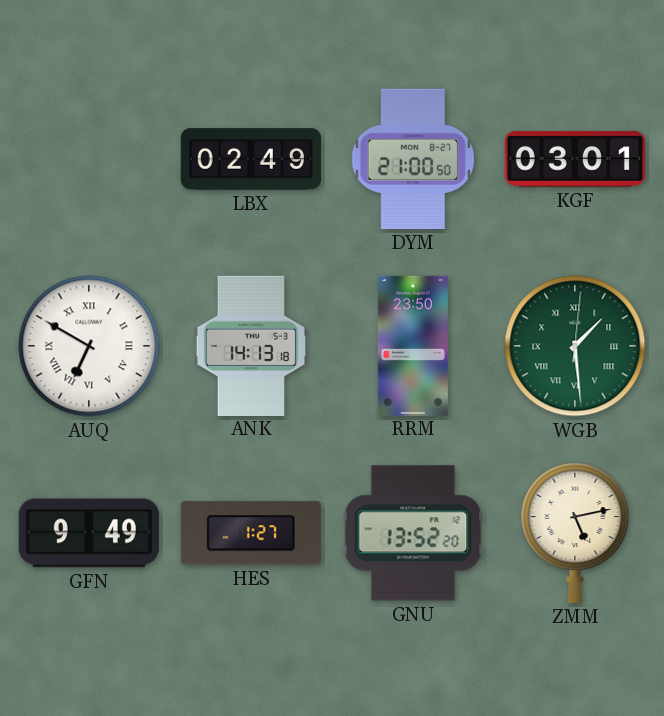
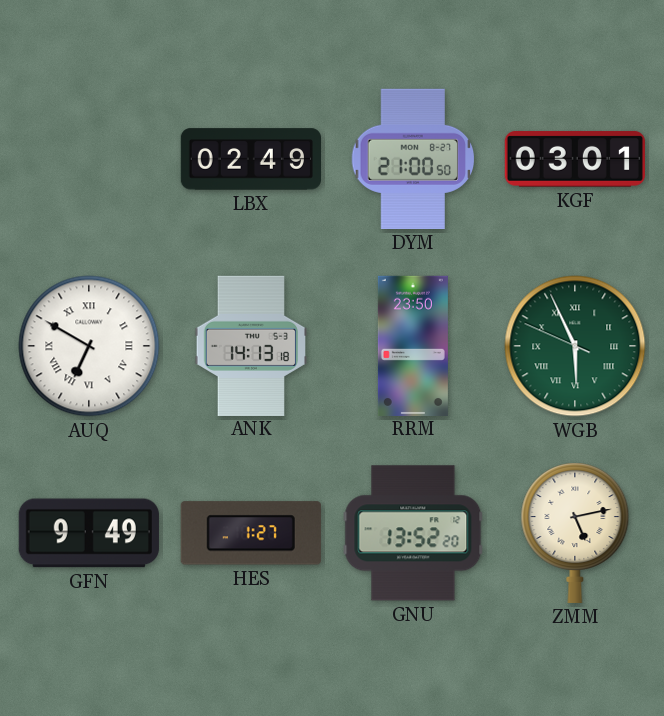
WGB: 1:29 -> 5:55
